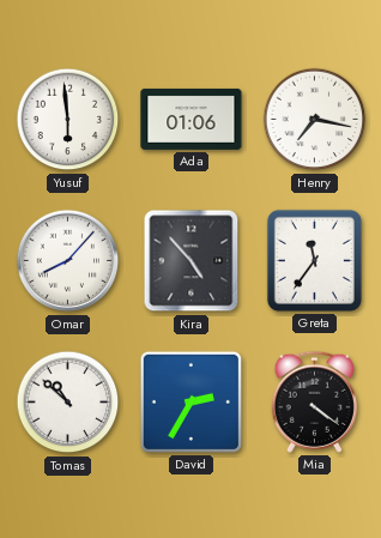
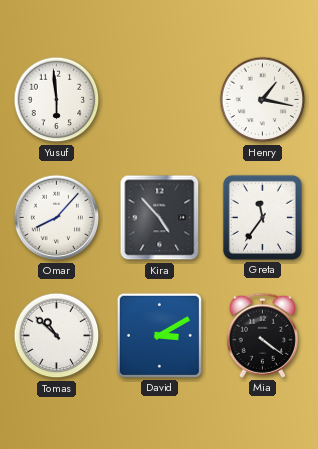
Ada: 01:06 -> none
Henry: 7:17 -> 1:17
David: 2:35 -> 3:10
